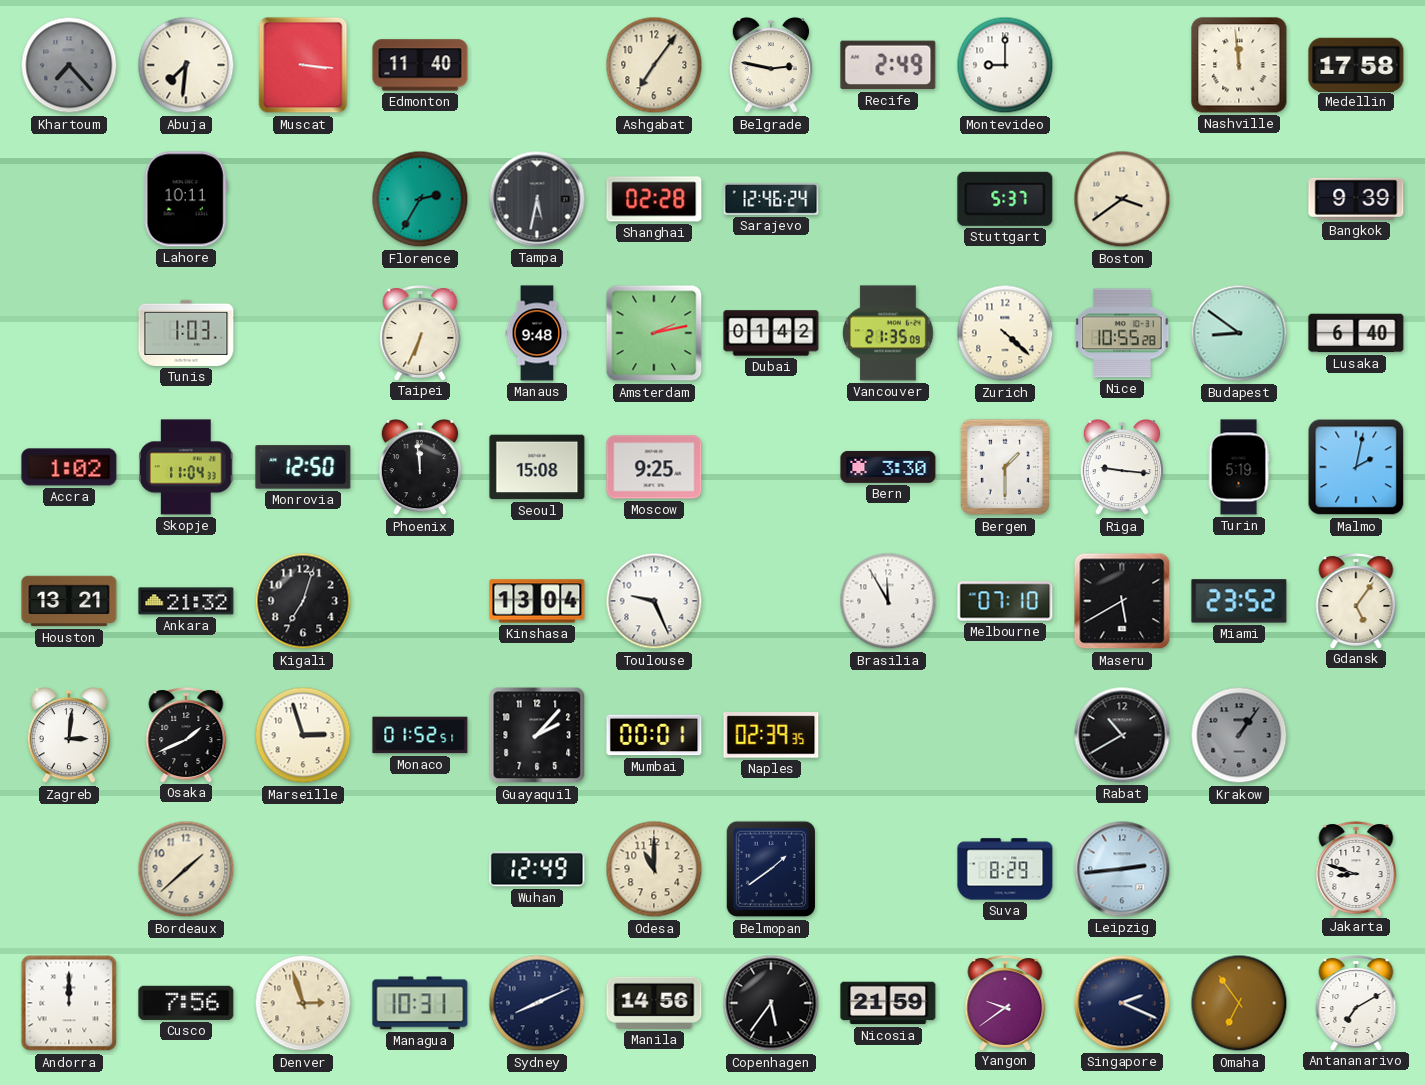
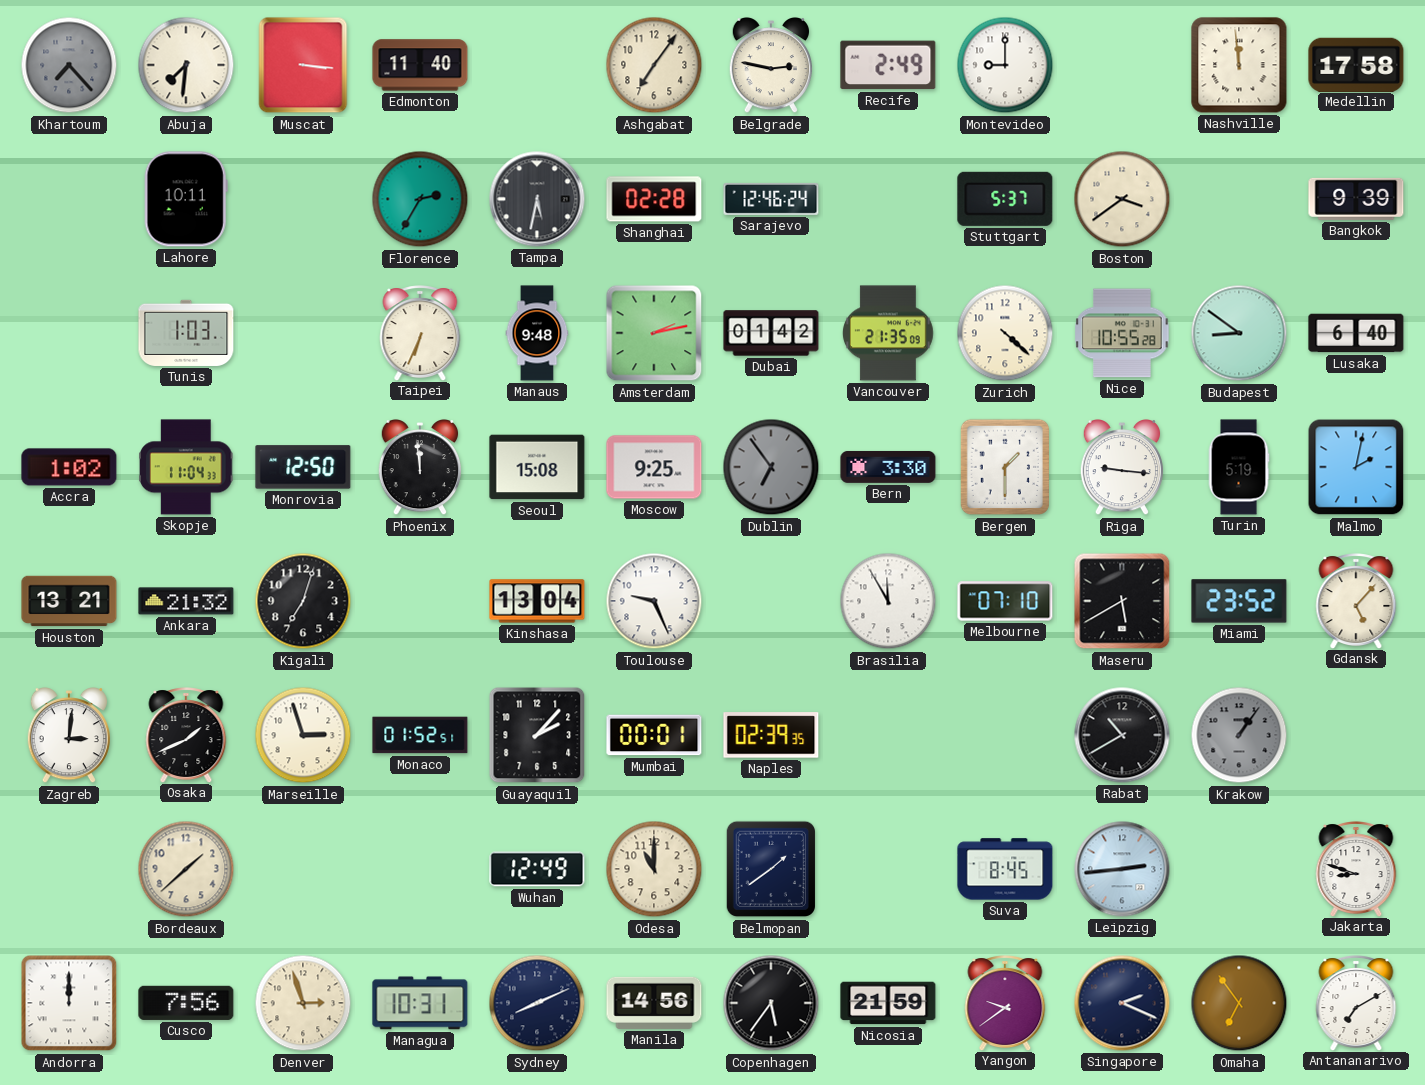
Dublin: none -> 6:54
Gdansk: 5:06 -> 5:07
Suva: 8:29 -> 8:45
